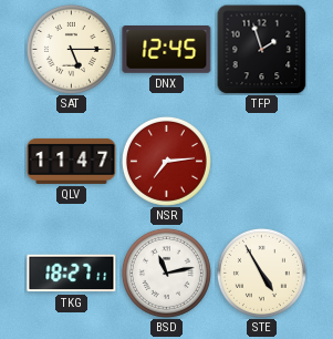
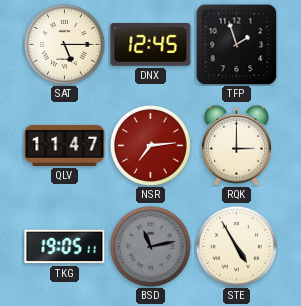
RQK: none -> 3:00
TKG: 18:27 -> 19:05
BSD dial: white -> grey
